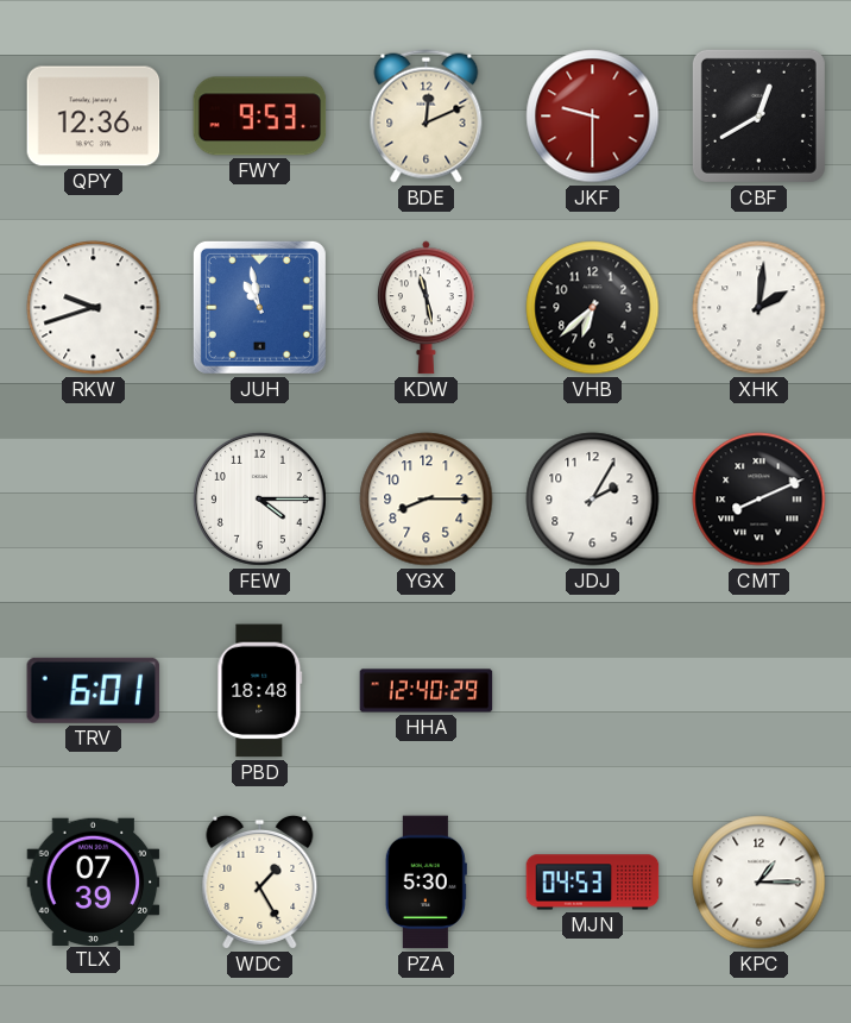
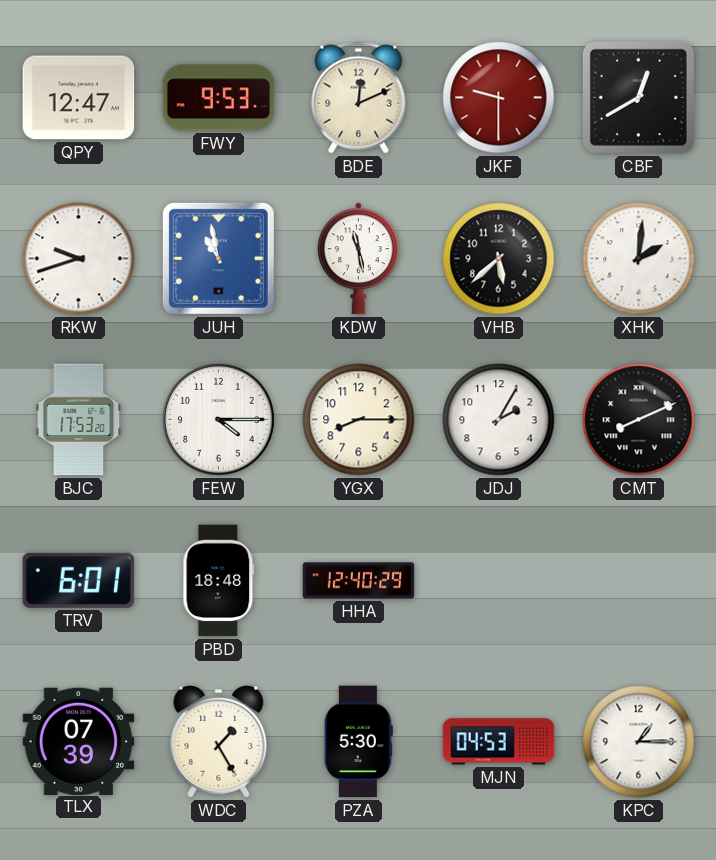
QPY: 12:36 -> 12:47
VHB: 6:38 -> 5:38
BJC: none -> 17:53
